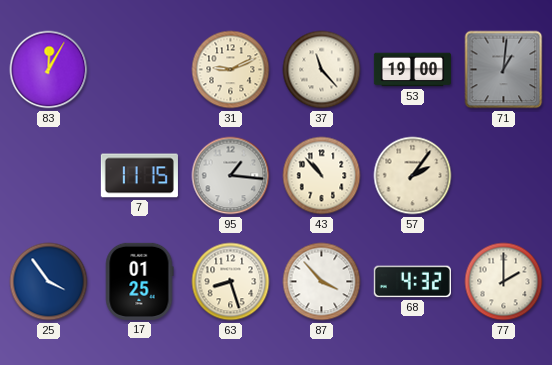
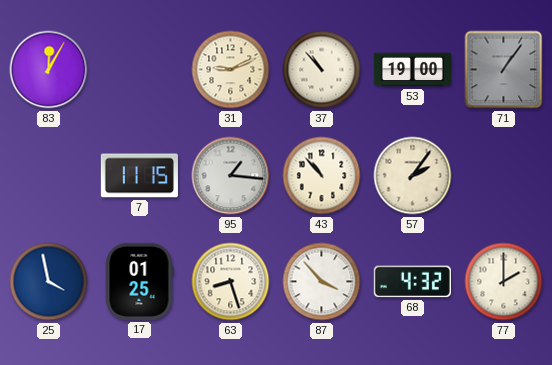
37: 11:23 -> 10:53
71: 1:01 -> 1:06
25: 3:54 -> 3:58
